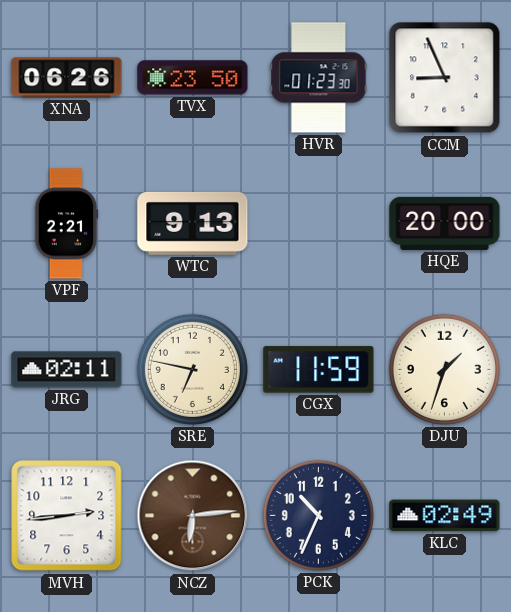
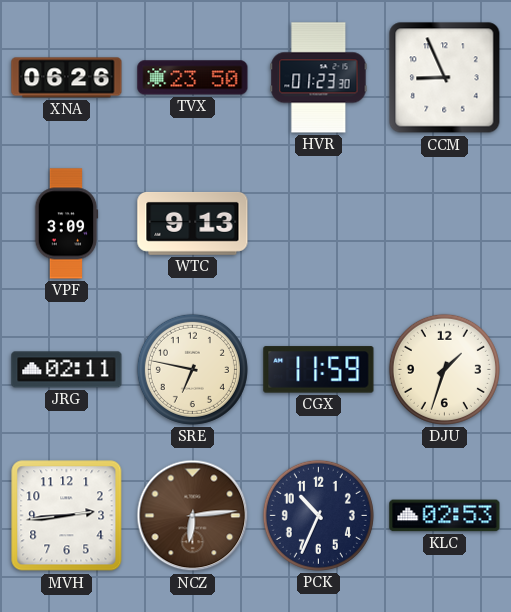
VPF: 2:21 -> 3:09
HQE: 20:00 -> none
KLC: 02:49 -> 02:53
